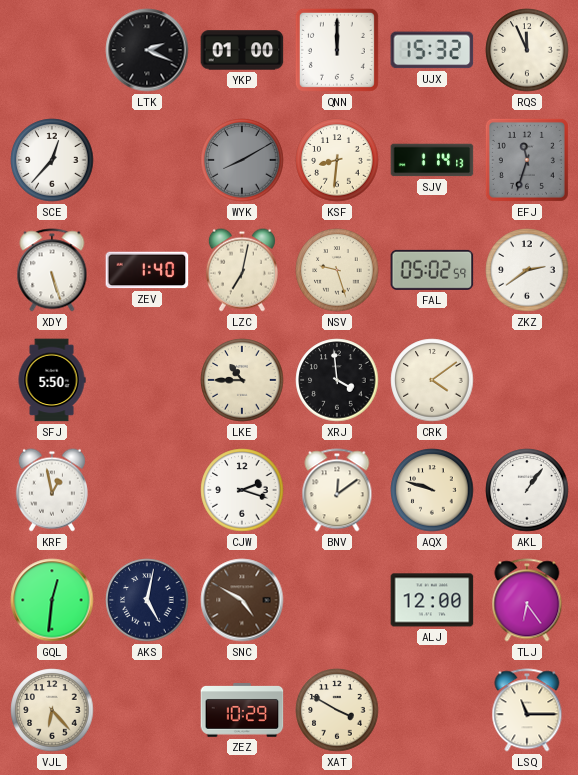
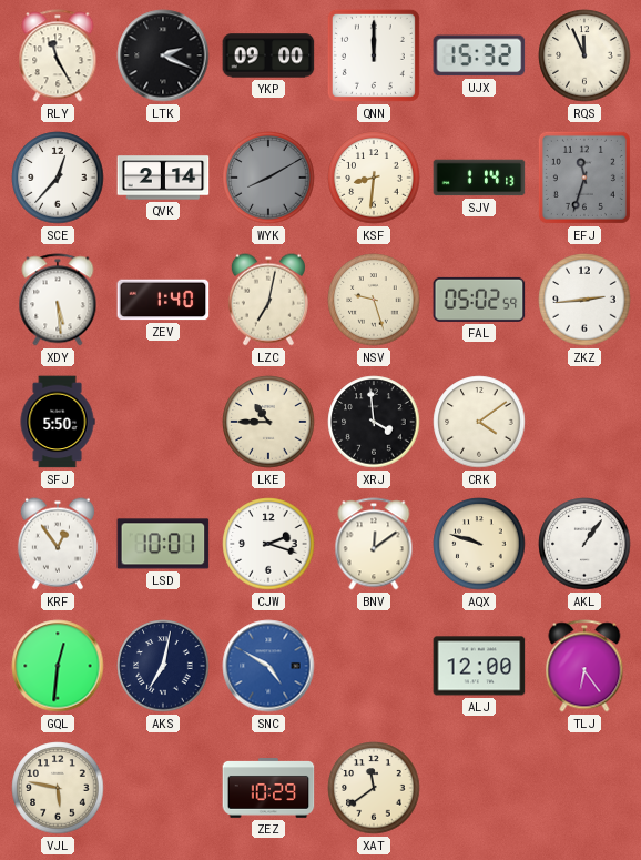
RLY: none -> 11:25
YKP: 01:00 -> 09:00
QVK: none -> 2:14
XDY: 5:27 -> 5:29
ZKZ: 2:39 -> 2:44
KRF: 12:58 -> 12:54
LSD: none -> 10:01
AKS: 5:02 -> 7:02
SNC dial: brown -> blue
VJL: 6:23 -> 5:47
XAT: 3:50 -> 11:39
LSQ: 11:15 -> none
